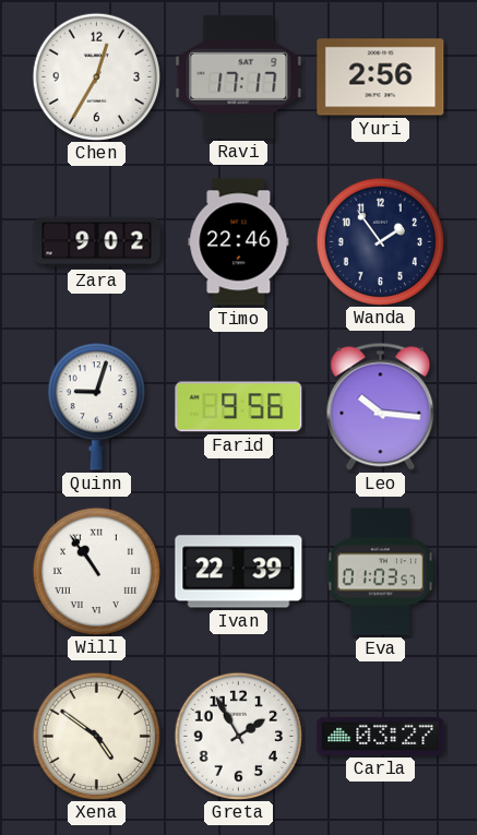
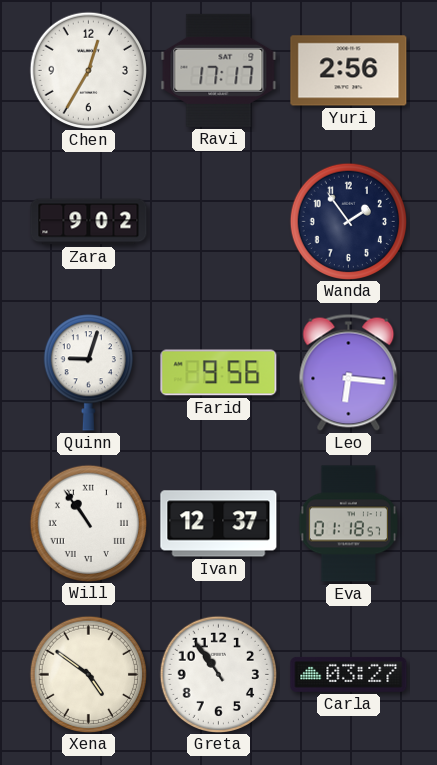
Timo: 22:46 -> none
Leo: 10:16 -> 6:16
Ivan: 22:39 -> 12:37
Eva: 01:03 -> 01:18
Greta: 1:55 -> 10:54
